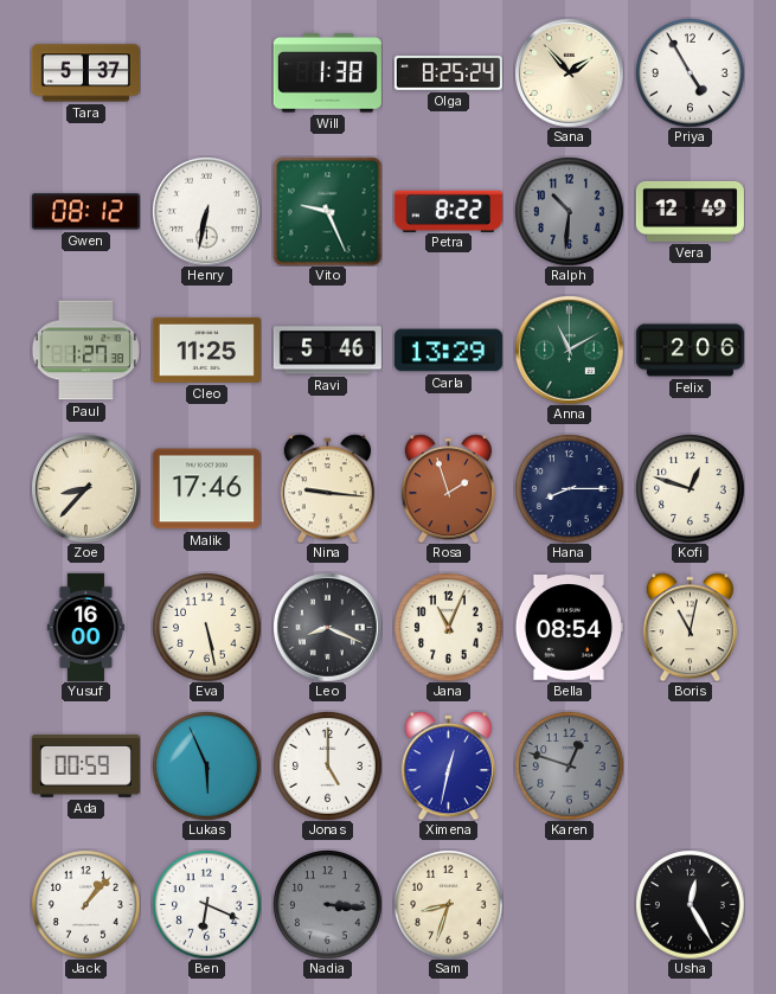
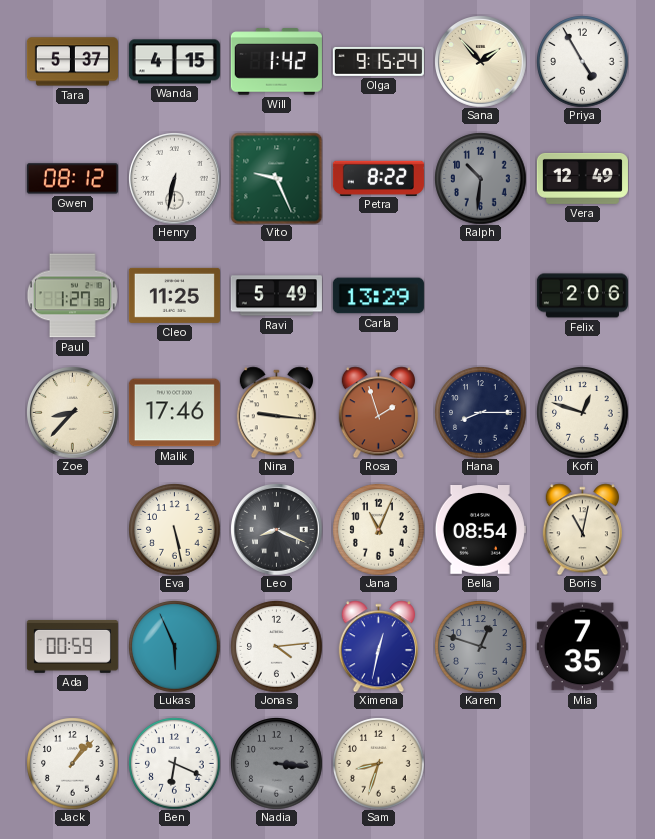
Wanda: none -> 4:15
Will: 1:38 -> 1:42
Olga: 8:25 -> 9:15
Ravi: 5:46 -> 5:49
Anna: 11:10 -> none
Yusuf: 16:00 -> none
Jonas: 5:00 -> 4:14
Mia: none -> 7:35
Usha: 12:25 -> none
